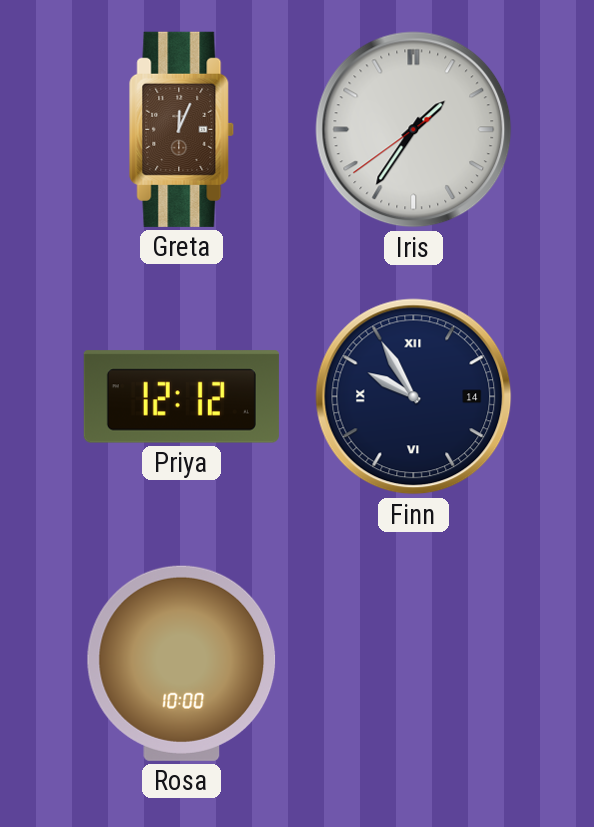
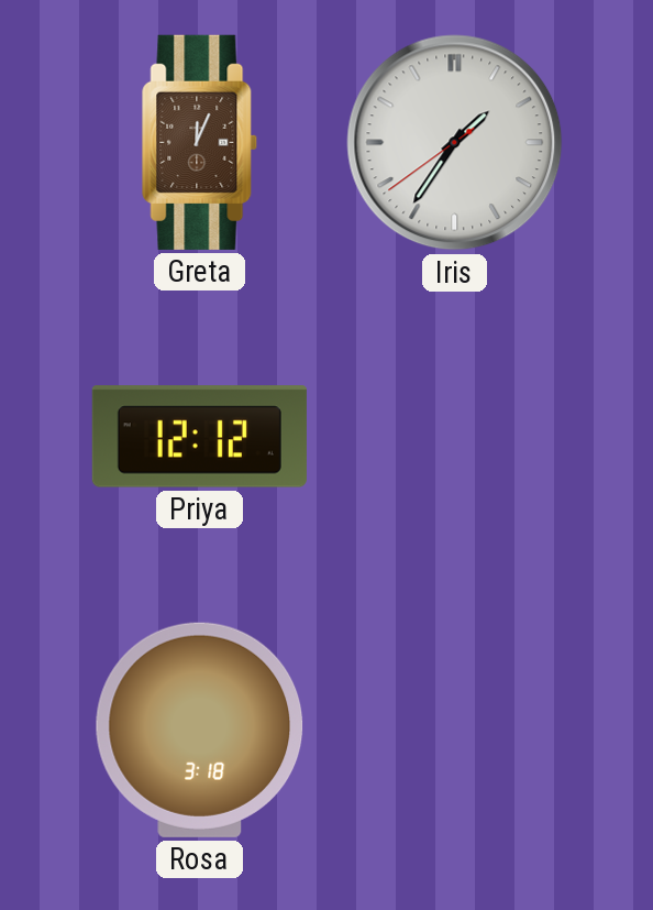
Finn: 9:55 -> none
Rosa: 10:00 -> 3:18
